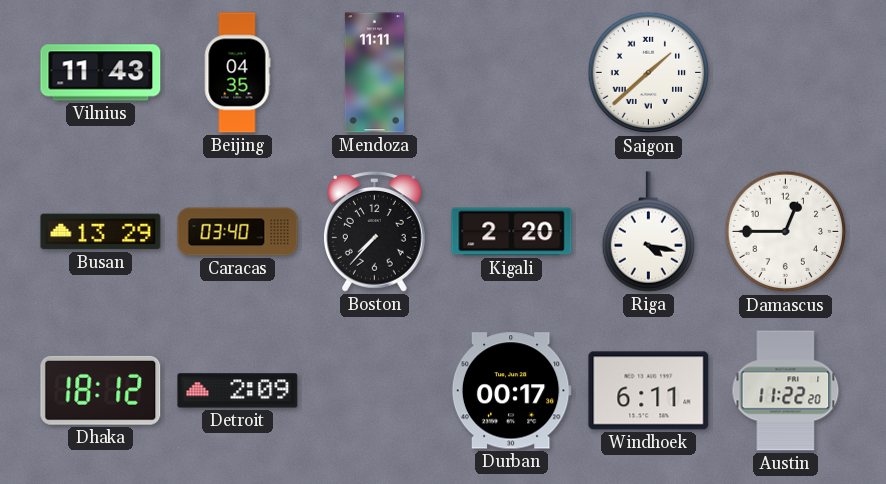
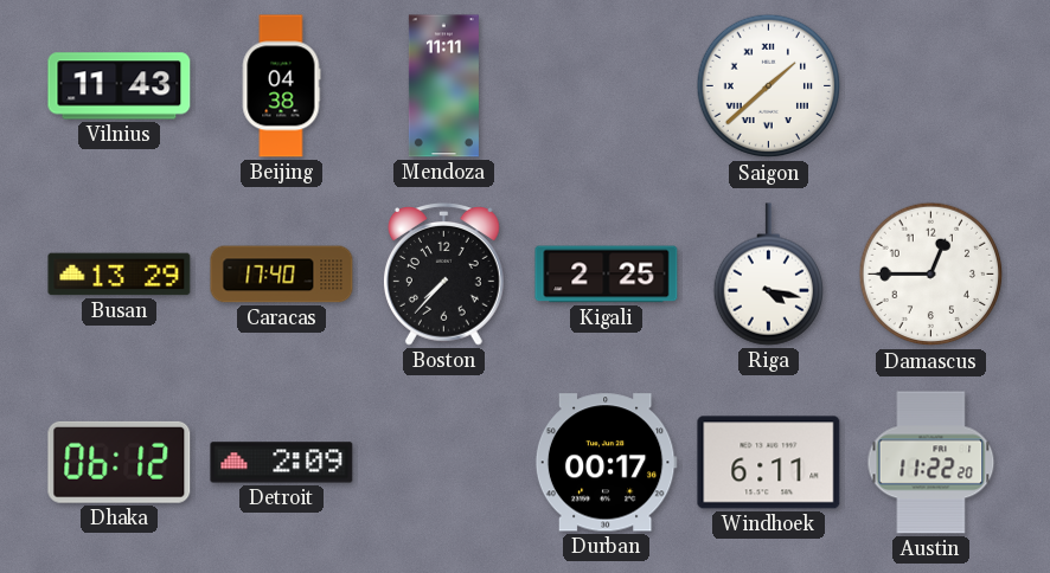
Beijing: 04:35 -> 04:38
Caracas: 03:40 -> 17:40
Kigali: 2:20 -> 2:25
Dhaka: 18:12 -> 06:12
